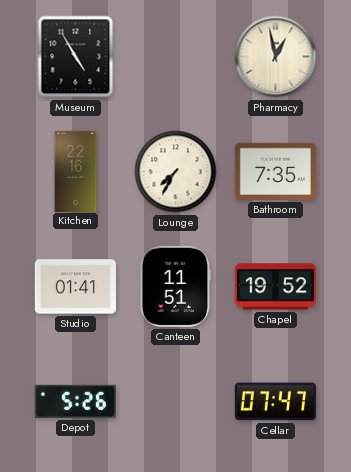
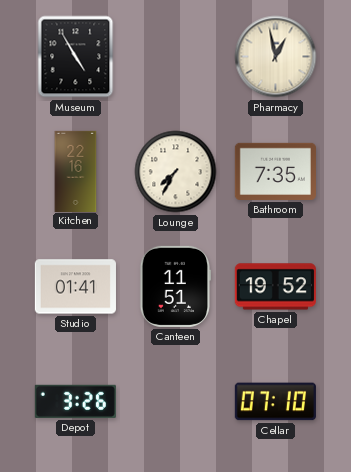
Depot: 5:26 -> 3:26
Cellar: 07:47 -> 07:10
